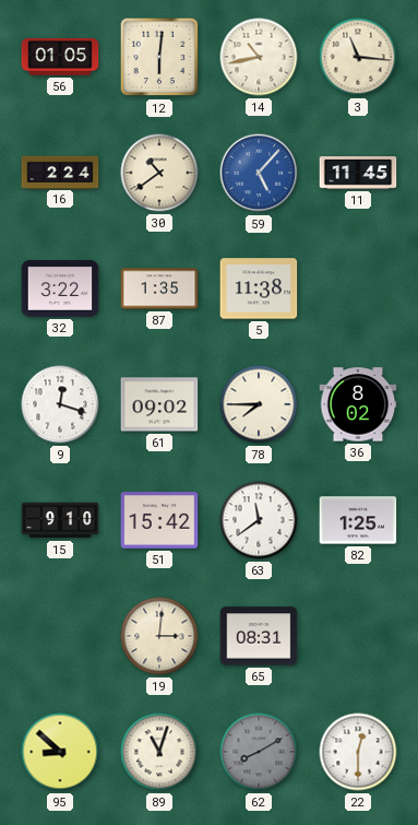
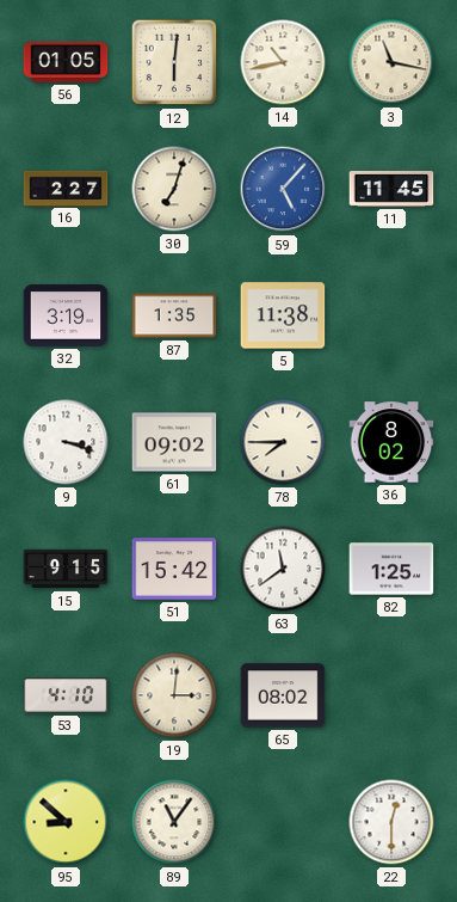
3: 11:16 -> 11:17
16: 2:24 -> 2:27
30: 10:39 -> 7:03
32: 3:22 -> 3:19
9: 12:18 -> 3:18
15: 9:10 -> 9:15
53: none -> 4:10
65: 08:31 -> 08:02
89: 11:03 -> 11:06
62: 8:10 -> none
